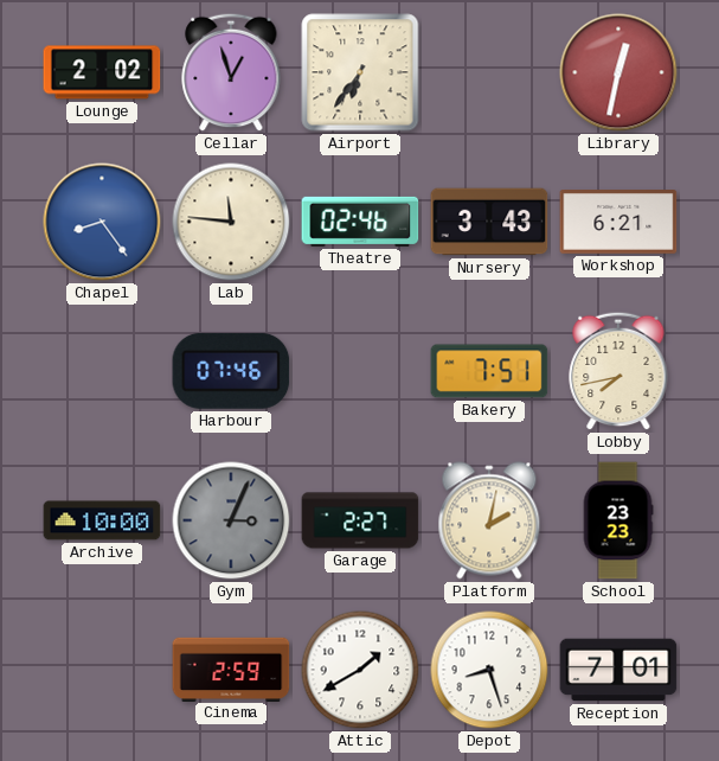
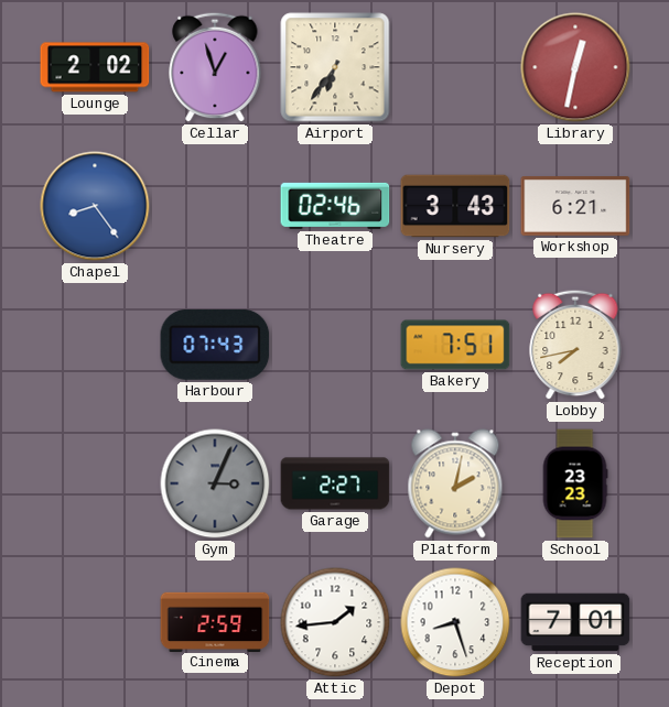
Lab: 11:46 -> none
Harbour: 07:46 -> 07:43
Archive: 10:00 -> none
Attic: 1:40 -> 1:44
